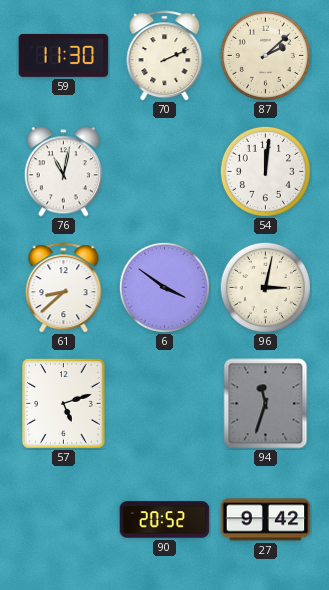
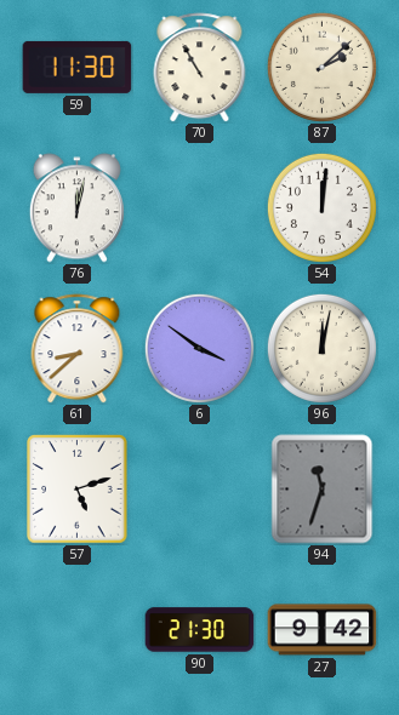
70: 2:11 -> 10:55
76: 11:02 -> 12:02
96: 3:02 -> 12:02
90: 20:52 -> 21:30
